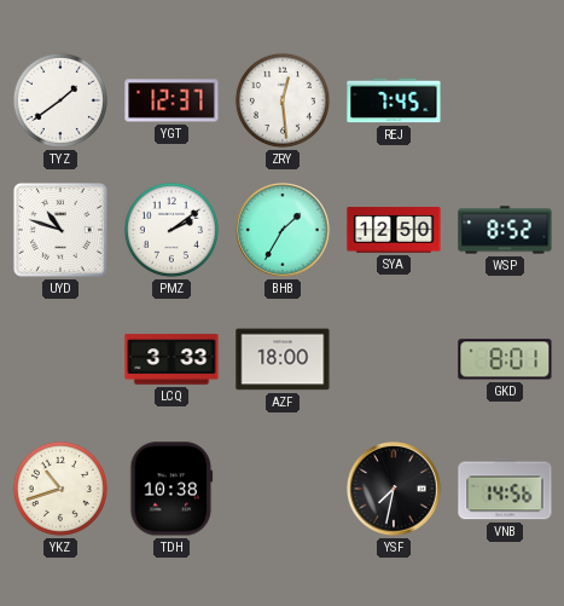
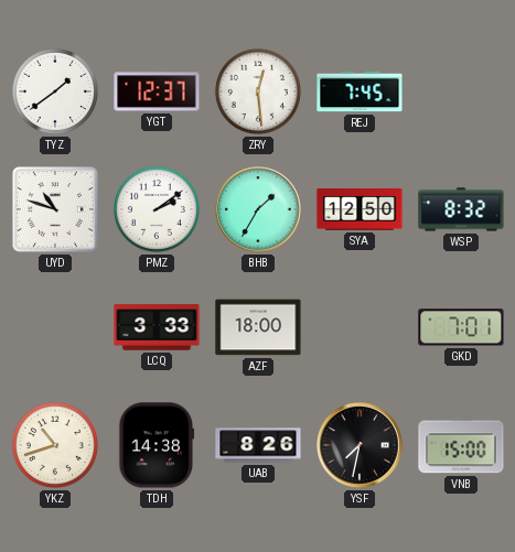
WSP: 8:52 -> 8:32
GKD: 8:01 -> 7:01
TDH: 10:38 -> 14:38
UAB: none -> 8:26
VNB: 14:56 -> 15:00
